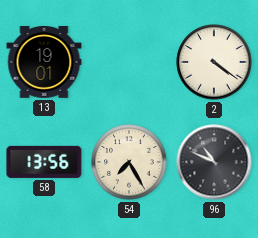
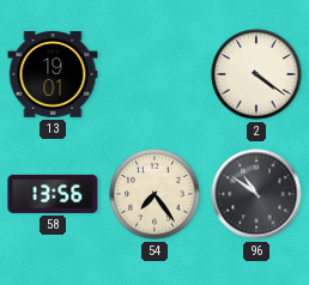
54: 7:25 -> 7:24
96: 10:49 -> 10:51
